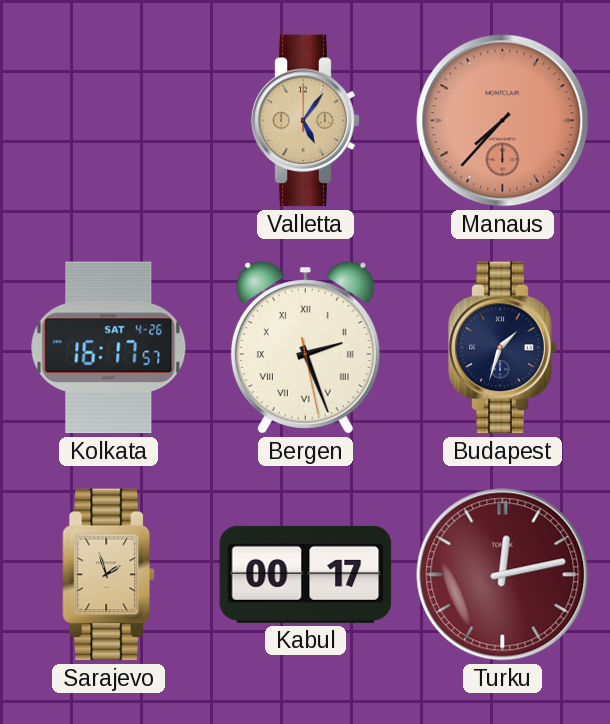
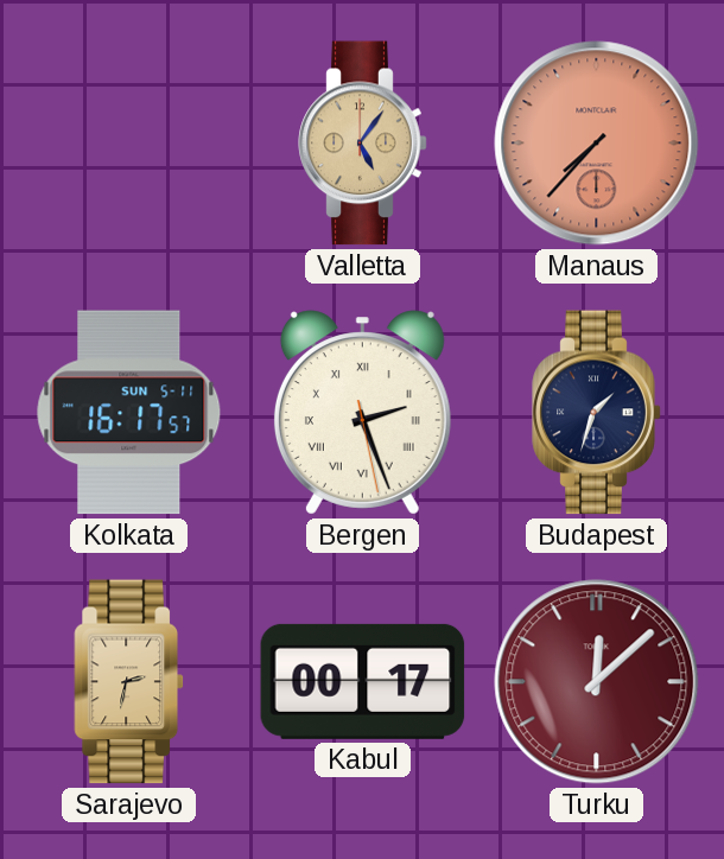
Kolkata date: SAT 4-26 -> SUN 5-11
Sarajevo: 1:57 -> 2:32
Turku: 12:13 -> 12:08
